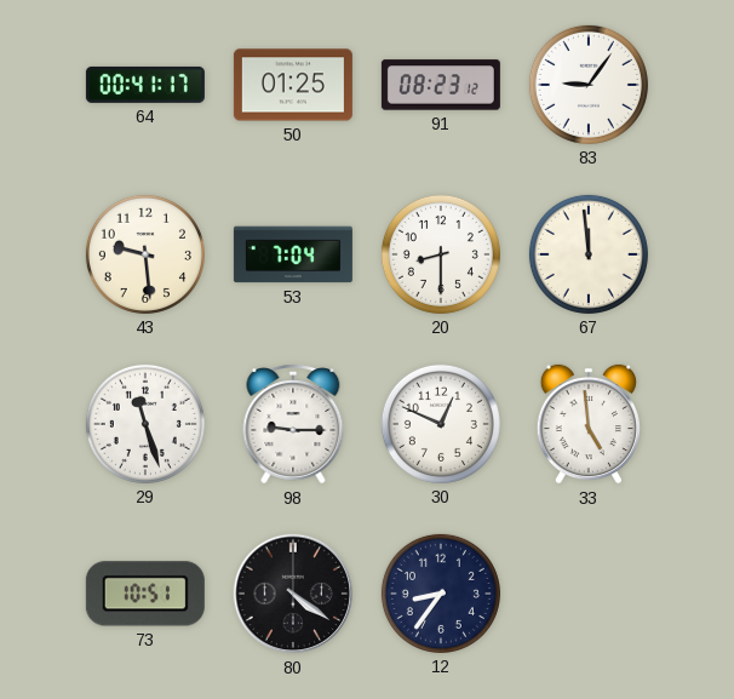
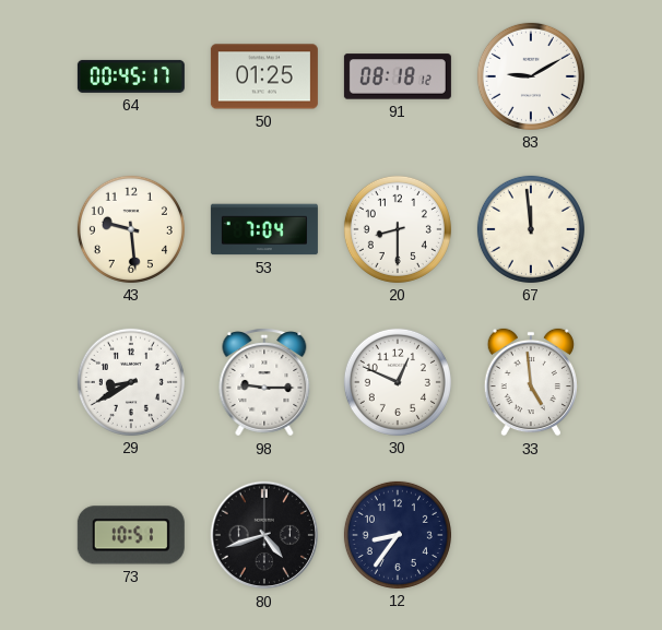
64: 00:41 -> 00:45
91: 08:23 -> 08:18
83: 9:06 -> 9:10
29: 11:27 -> 8:40
80: 4:21 -> 4:42
